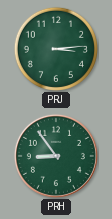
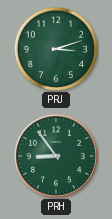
PRJ: 3:14 -> 3:12
